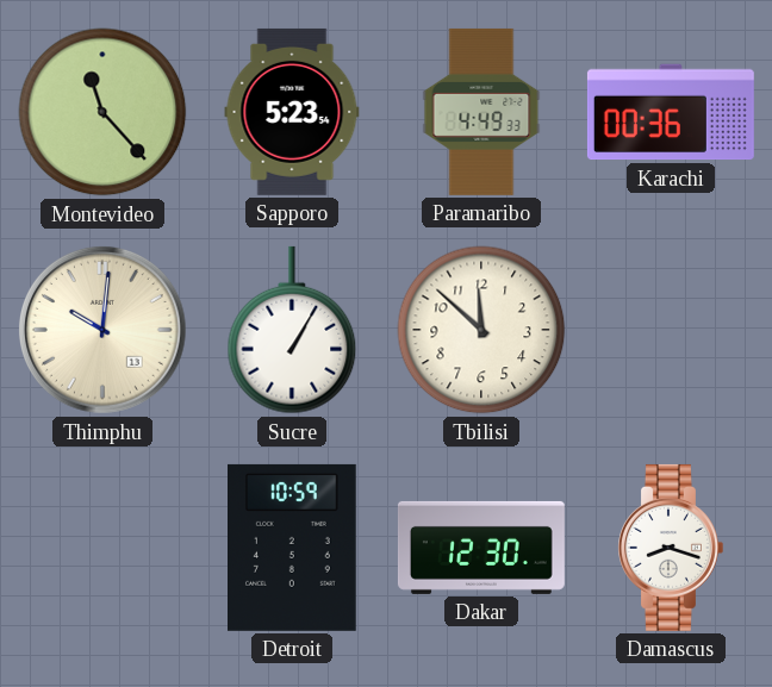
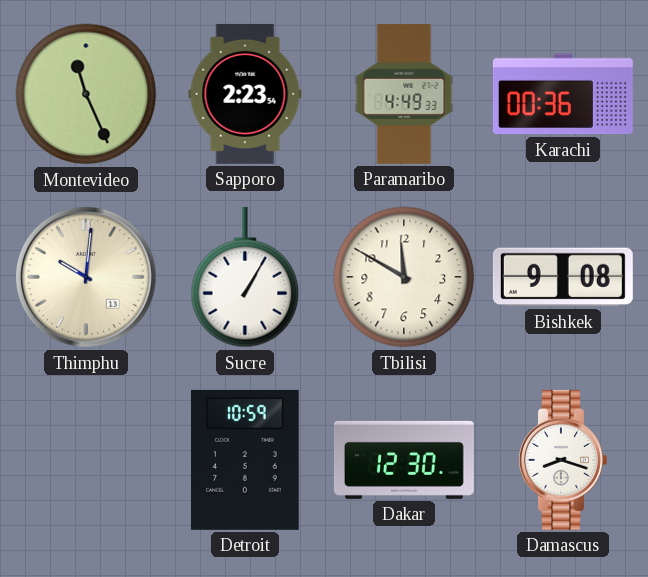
Montevideo: 11:23 -> 11:26
Sapporo: 5:23 -> 2:23
Tbilisi: 11:52 -> 11:50
Bishkek: none -> 9:08
